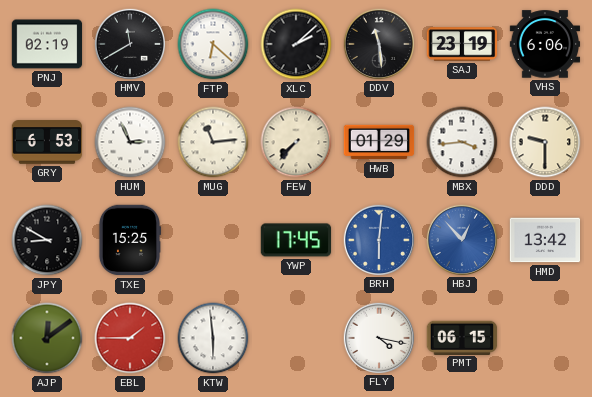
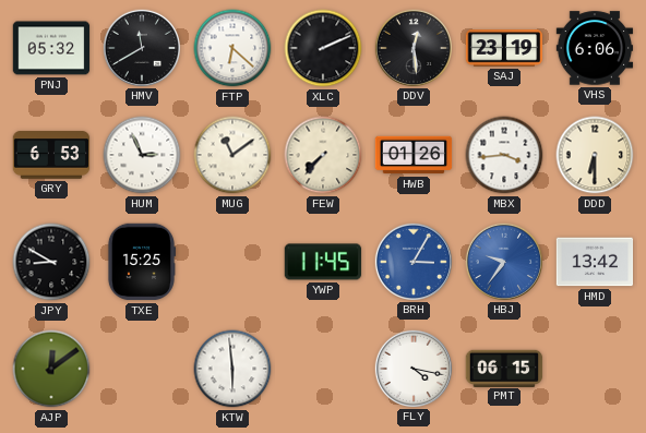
PNJ: 02:19 -> 05:32
XLC: 2:08 -> 2:11
DDV: 11:29 -> 12:29
MUG: 11:14 -> 11:09
HWB: 01:29 -> 01:26
DDD: 9:30 -> 6:30
YWP: 17:45 -> 11:45
BRH: 6:01 -> 3:05
HBJ: 12:53 -> 9:36
EBL: 1:45 -> none
